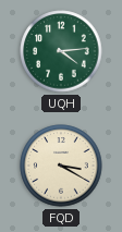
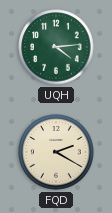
FQD: 3:20 -> 2:20
